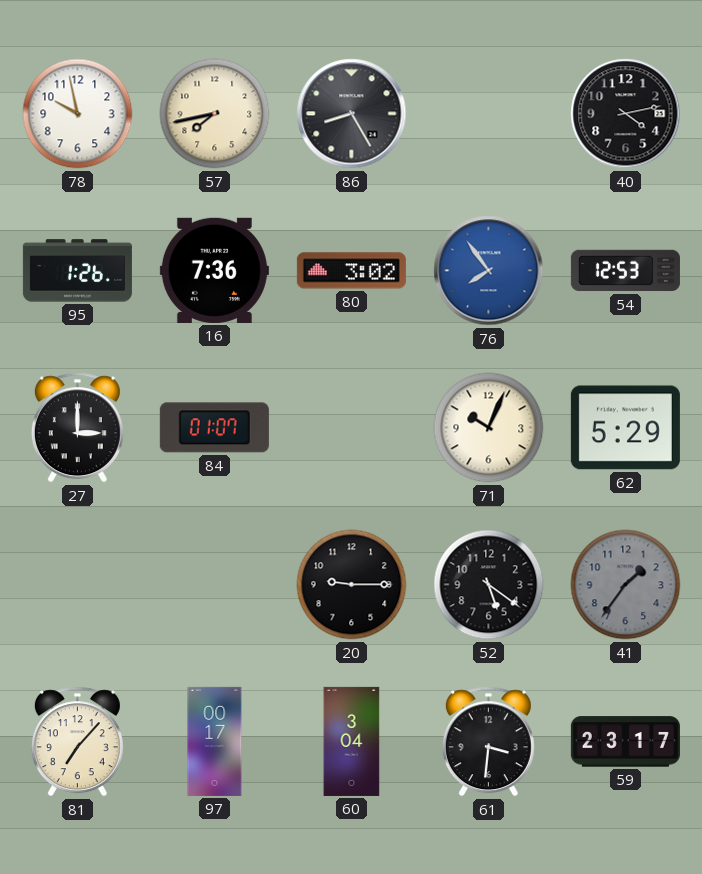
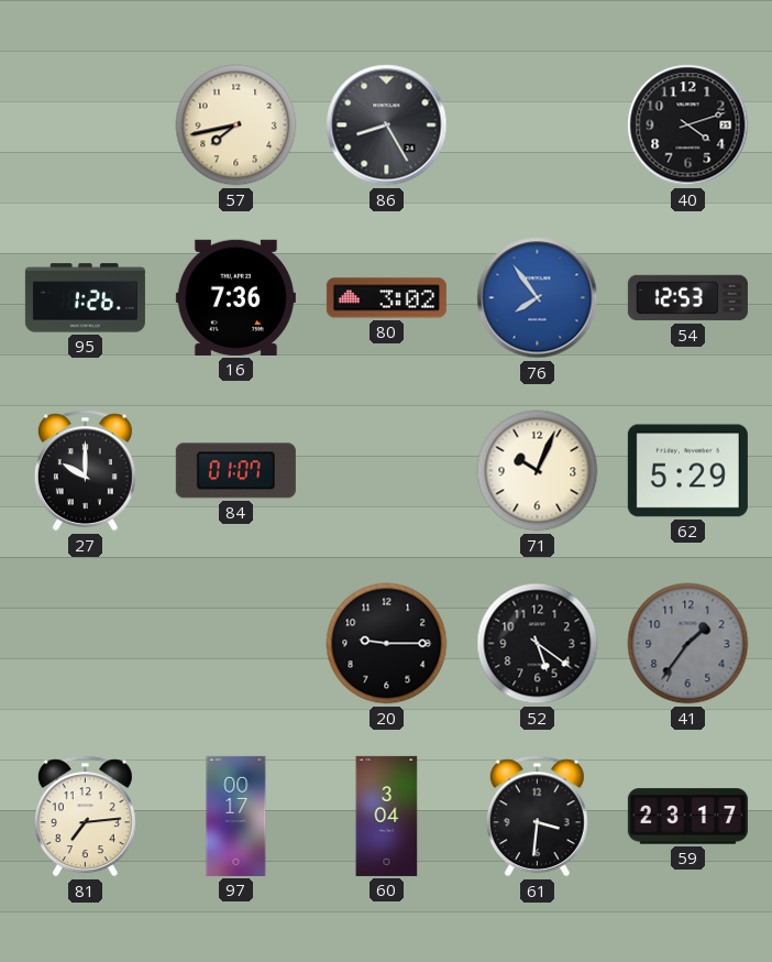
78: 9:58 -> none
40: 4:13 -> 4:12
27: 3:00 -> 10:00
81: 7:07 -> 7:14
